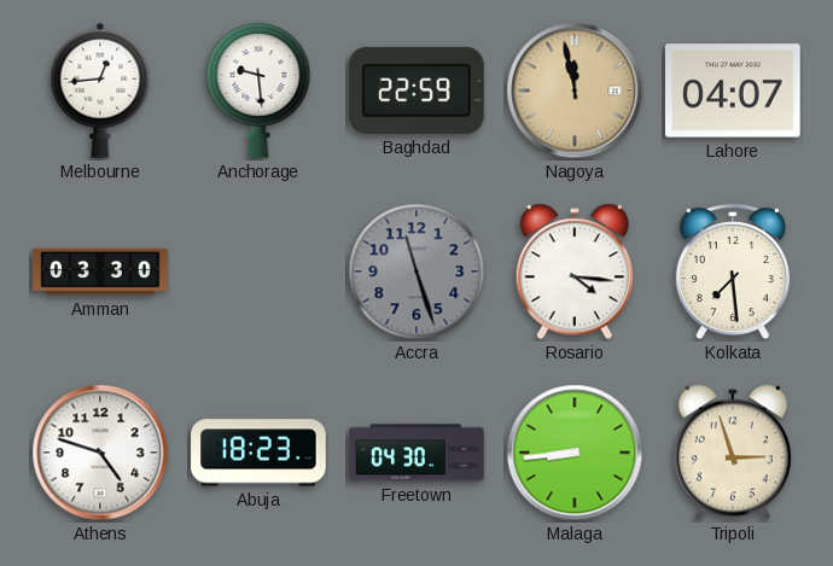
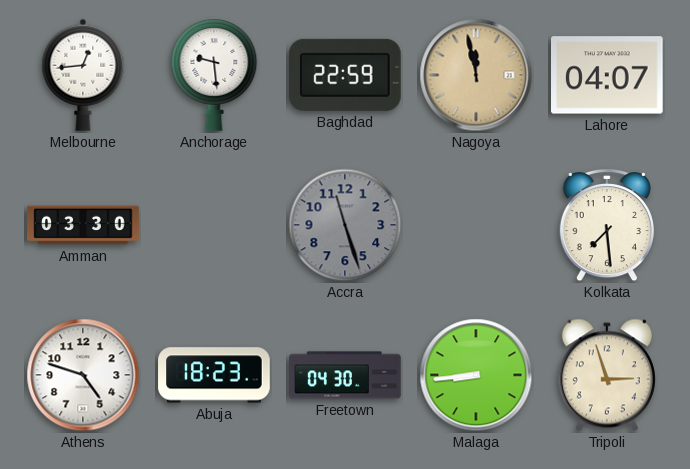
Rosario: 4:16 -> none
